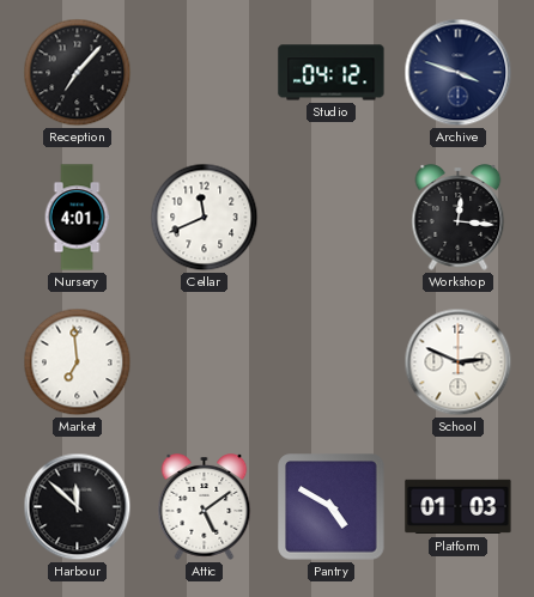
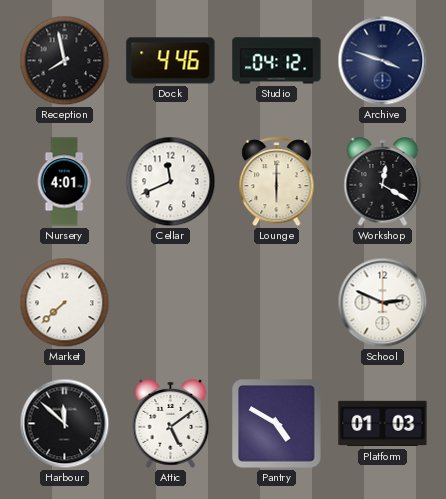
Reception: 7:07 -> 7:58
Dock: none -> 4:46
Lounge: none -> 6:00
Workshop: 12:16 -> 12:20
Market: 6:59 -> 7:38
